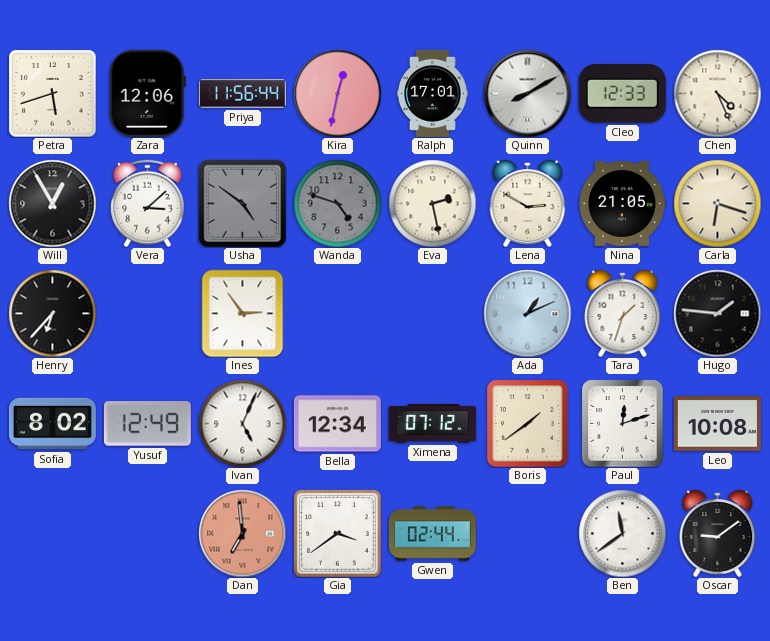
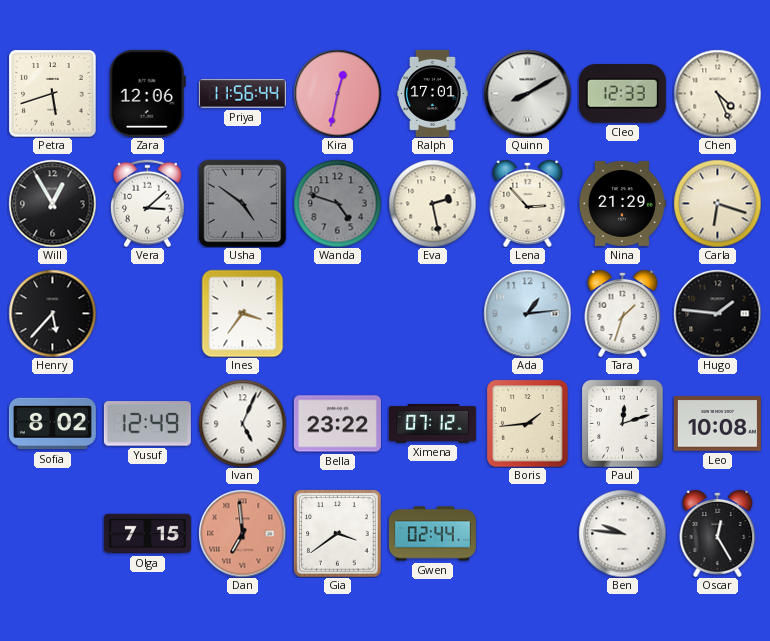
Lena: 2:50 -> 2:53
Nina: 21:05 -> 21:29
Henry: 6:37 -> 5:37
Ines: 2:54 -> 3:36
Ada: 1:11 -> 1:14
Bella: 12:34 -> 23:22
Boris: 1:39 -> 1:44
Olga: none -> 7:15
Ben: 11:39 -> 9:46
Oscar: 9:09 -> 12:25
